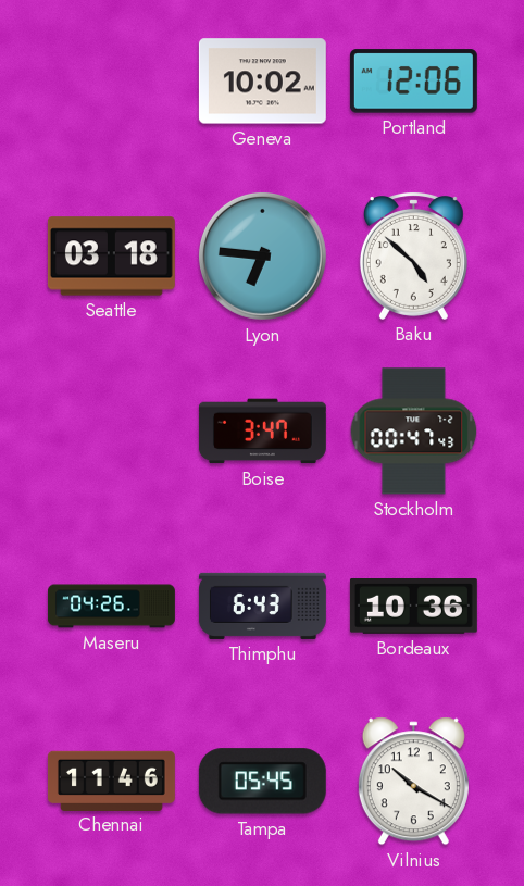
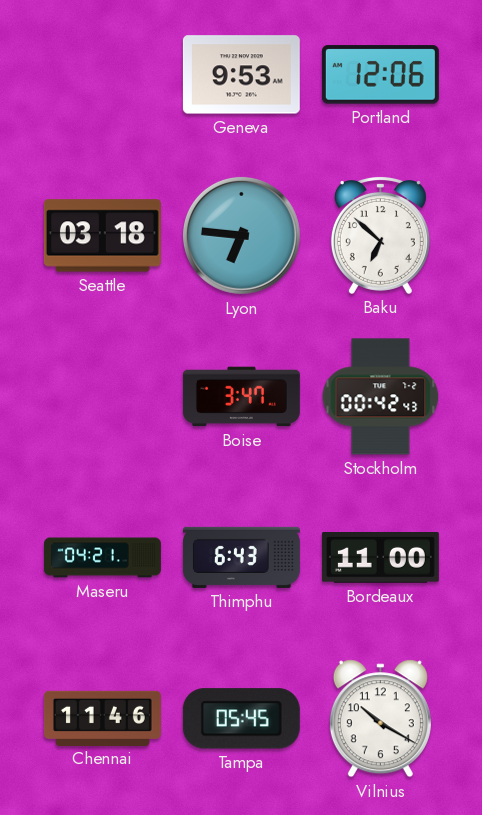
Geneva: 10:02 -> 9:53
Baku: 4:52 -> 6:52
Stockholm: 00:47 -> 00:42
Maseru: 04:26 -> 04:21
Bordeaux: 10:36 -> 11:00
